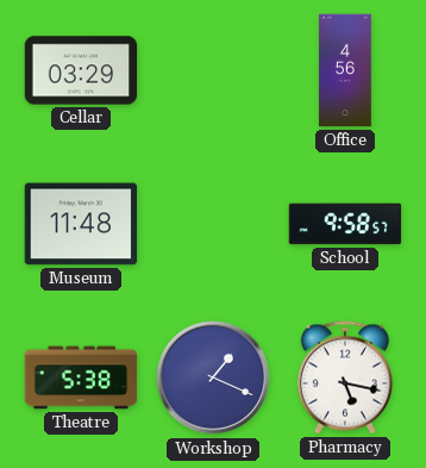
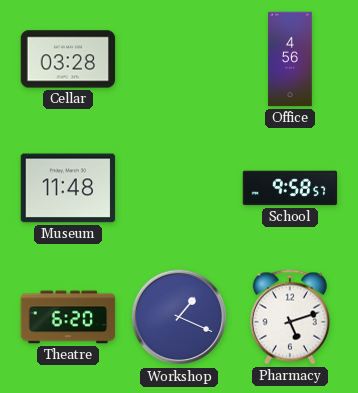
Cellar: 03:29 -> 03:28
Theatre: 5:38 -> 6:20
Pharmacy: 5:17 -> 5:12
